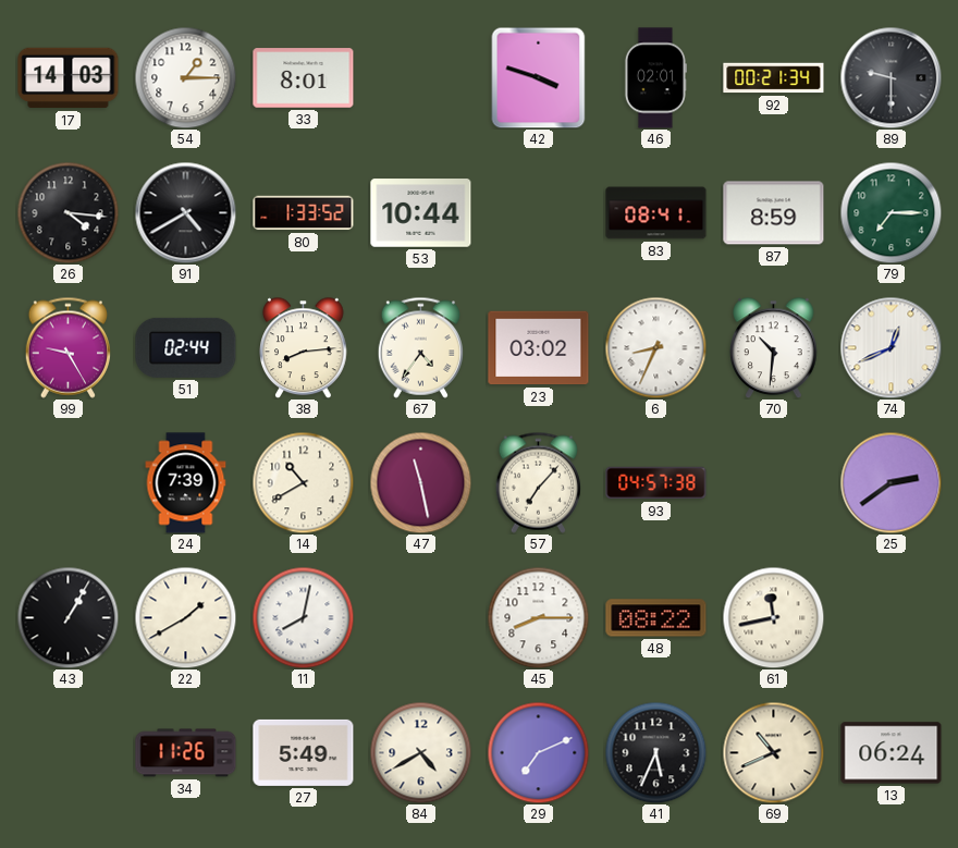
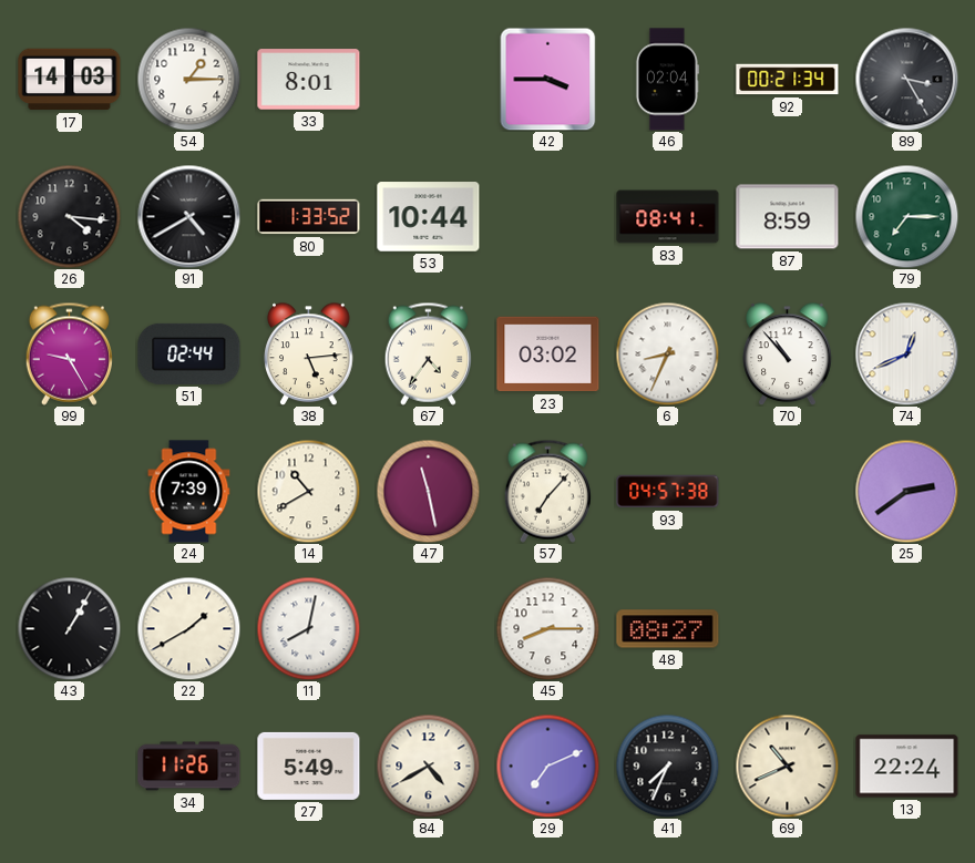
42: 3:48 -> 3:45
46: 02:01 -> 02:04
89: 9:30 -> 3:25
38: 8:14 -> 5:14
70: 10:31 -> 10:53
48: 08:22 -> 08:27
61: 11:43 -> none
41: 5:34 -> 7:34
13: 06:24 -> 22:24
